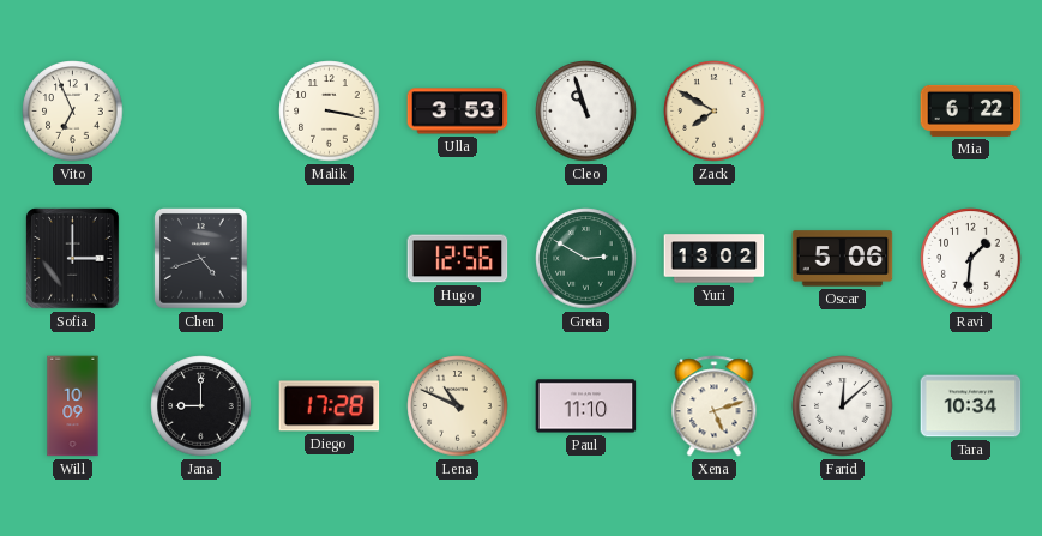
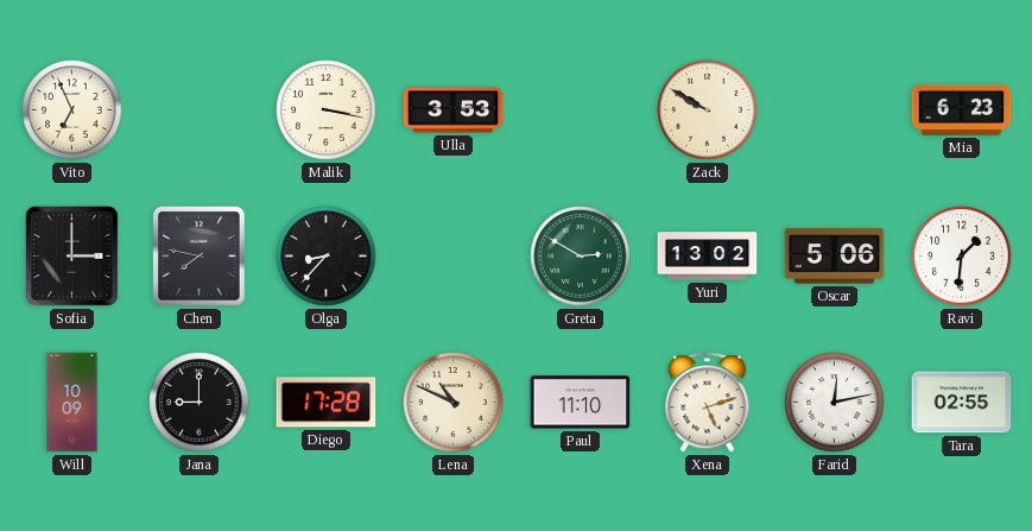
Cleo: 10:57 -> none
Zack: 7:50 -> 9:50
Mia: 6:22 -> 6:23
Chen: 4:42 -> 7:47
Olga: none -> 8:37
Hugo: 12:56 -> none
Farid: 12:08 -> 12:13
Tara: 10:34 -> 02:55
